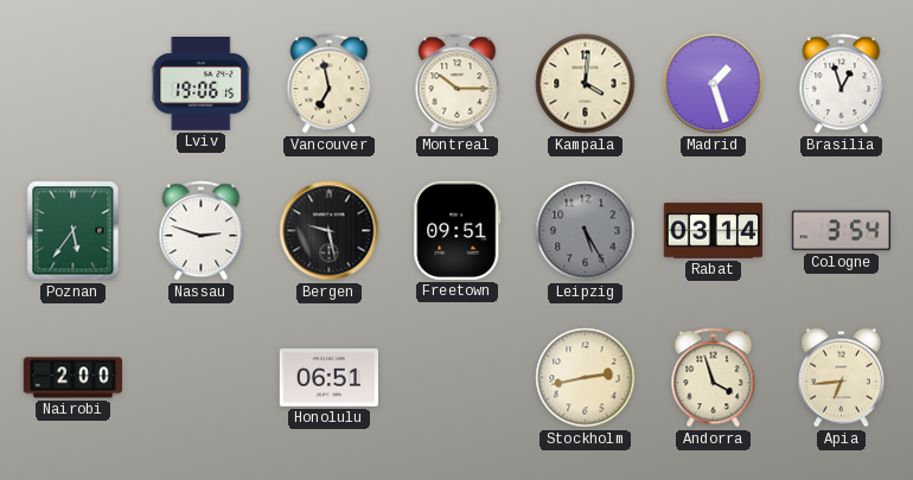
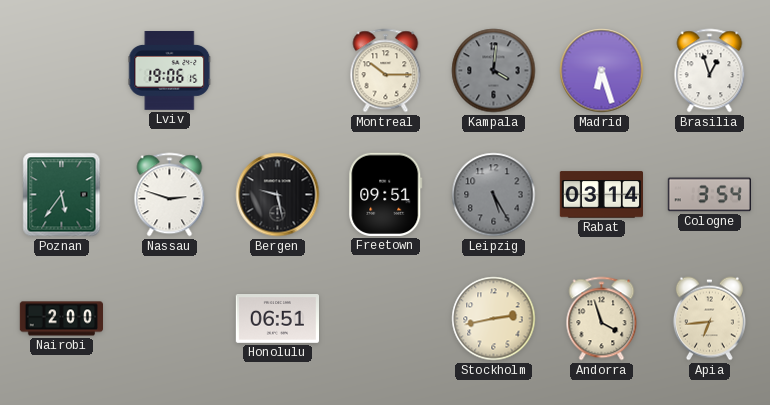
Vancouver: 6:58 -> none
Kampala dial: cream -> grey
Madrid: 1:27 -> 6:27
